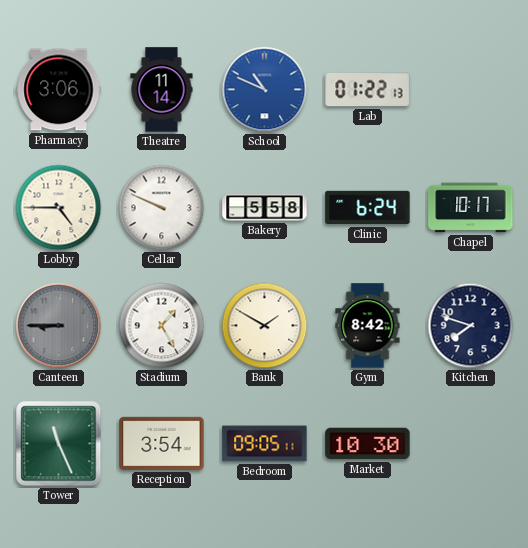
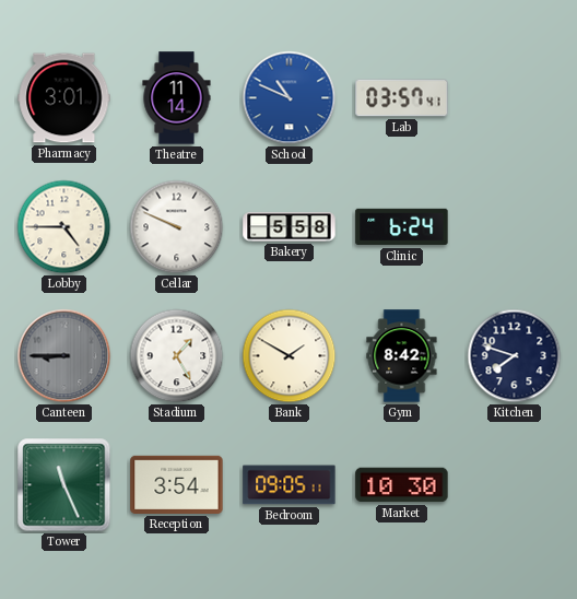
Pharmacy: 3:06 -> 3:01
Lab: 01:22 -> 03:57
Chapel: 10:17 -> none
